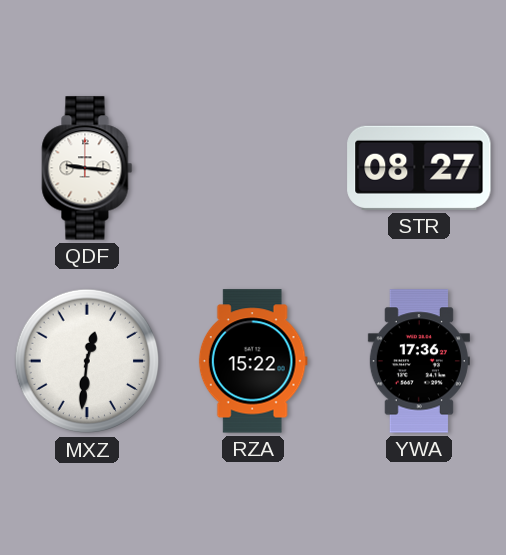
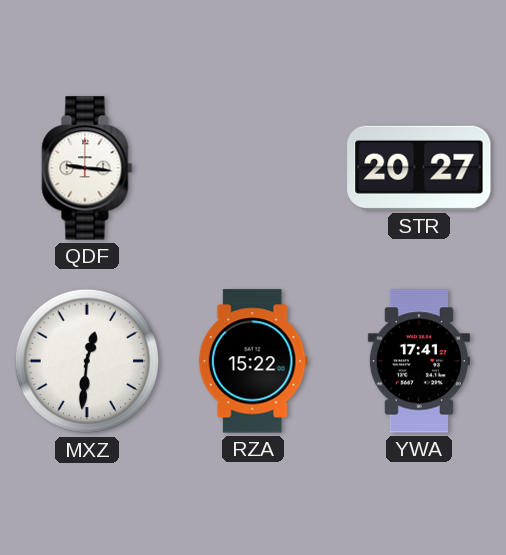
STR: 08:27 -> 20:27
YWA: 17:36 -> 17:41
